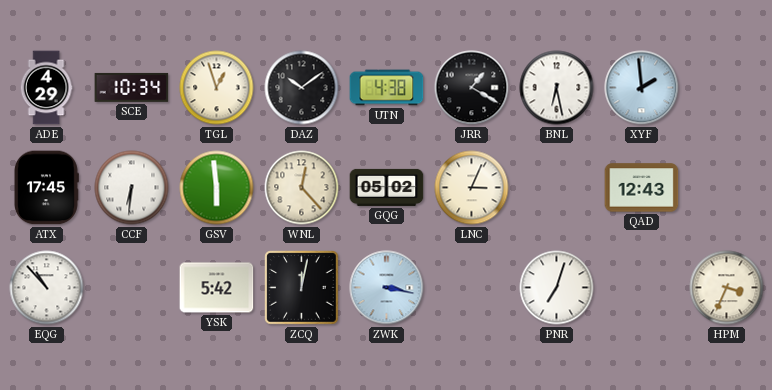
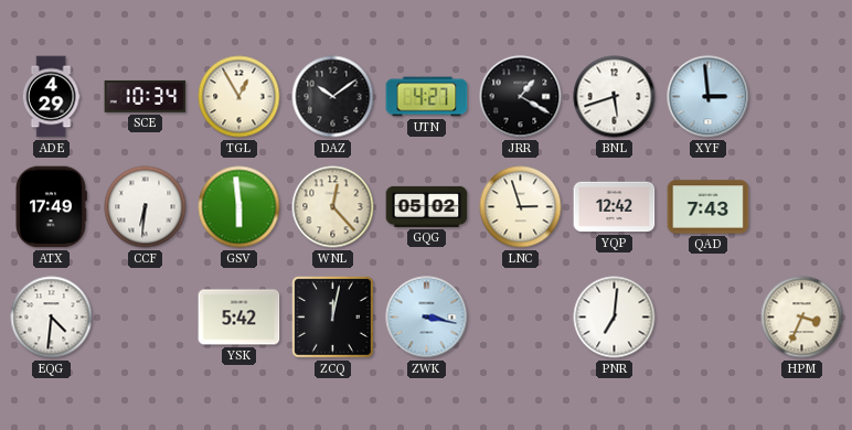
TGL: 12:57 -> 12:55
UTN: 4:38 -> 4:27
BNL: 6:28 -> 5:42
XYF: 1:59 -> 2:59
ATX: 17:45 -> 17:49
LNC: 3:04 -> 2:57
YQP: none -> 12:42
QAD: 12:43 -> 7:43
EQG: 10:53 -> 4:31
PNR: 7:03 -> 7:01
